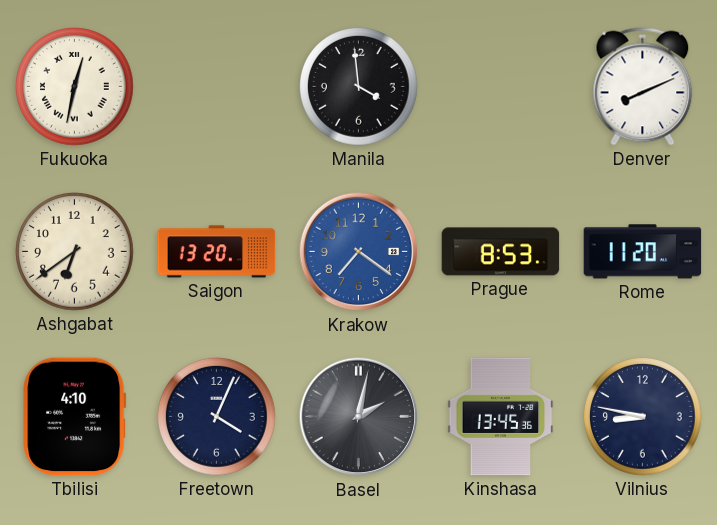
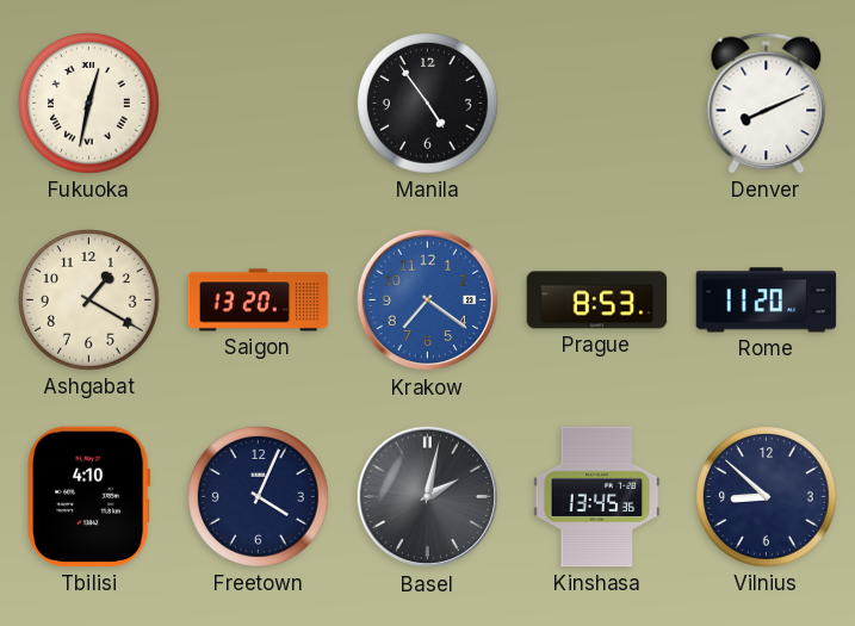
Manila: 3:59 -> 4:54
Ashgabat: 6:39 -> 1:20
Vilnius: 8:47 -> 8:52
